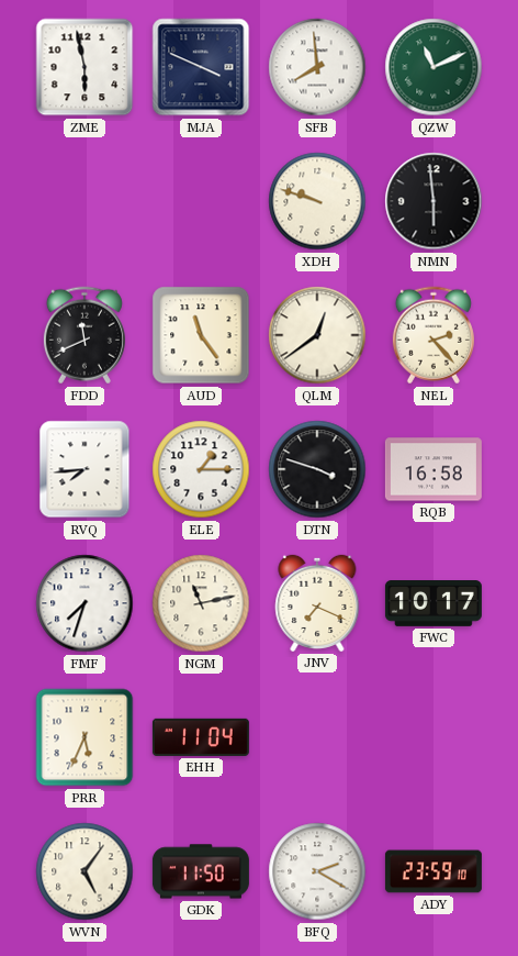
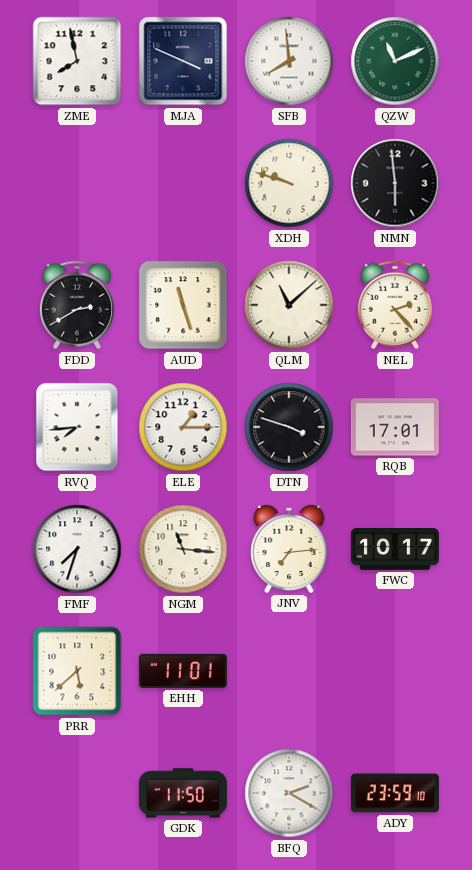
ZME: 5:58 -> 7:58
FDD: 11:41 -> 2:40
AUD: 11:24 -> 11:27
QLM: 12:39 -> 11:08
RQB: 16:58 -> 17:01
NGM: 11:13 -> 11:16
JNV: 7:19 -> 7:14
PRR: 5:34 -> 5:38
EHH: 11:04 -> 11:01
WVN: 5:06 -> none
